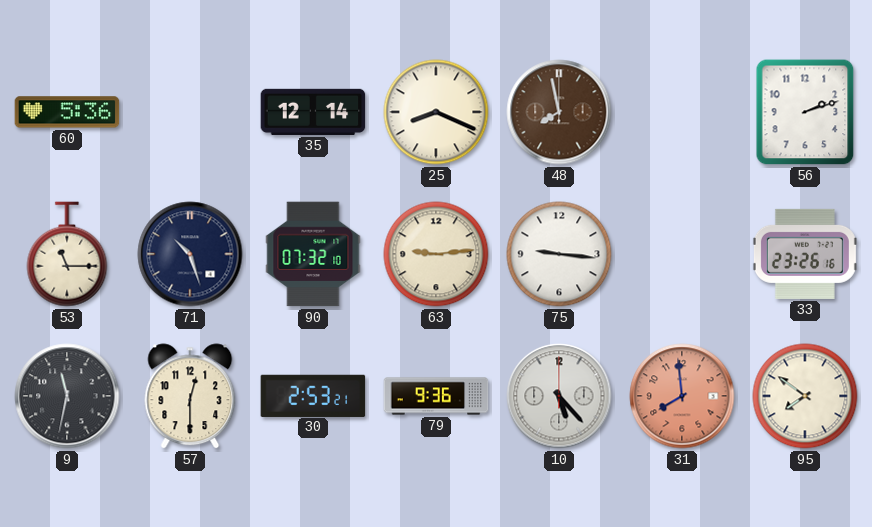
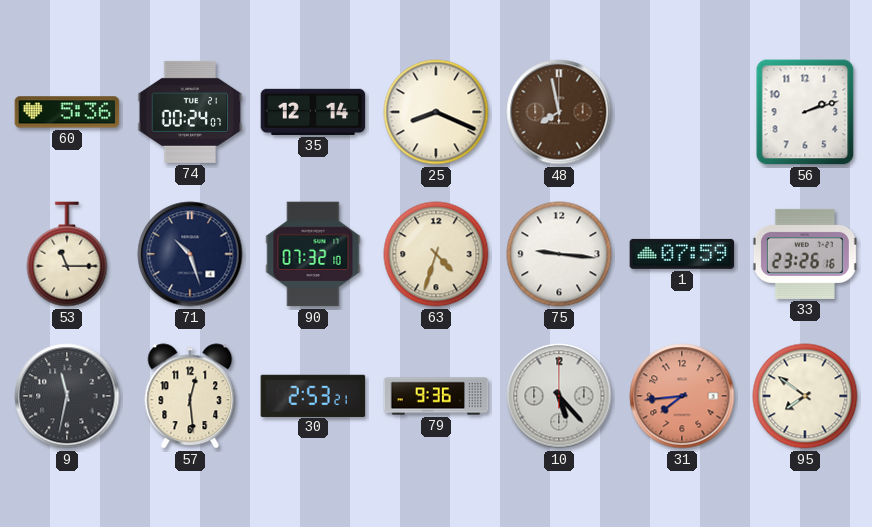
74: none -> 00:24
63: 9:14 -> 4:33
1: none -> 07:59
57: 12:30 -> 12:29
31: 7:59 -> 7:44
